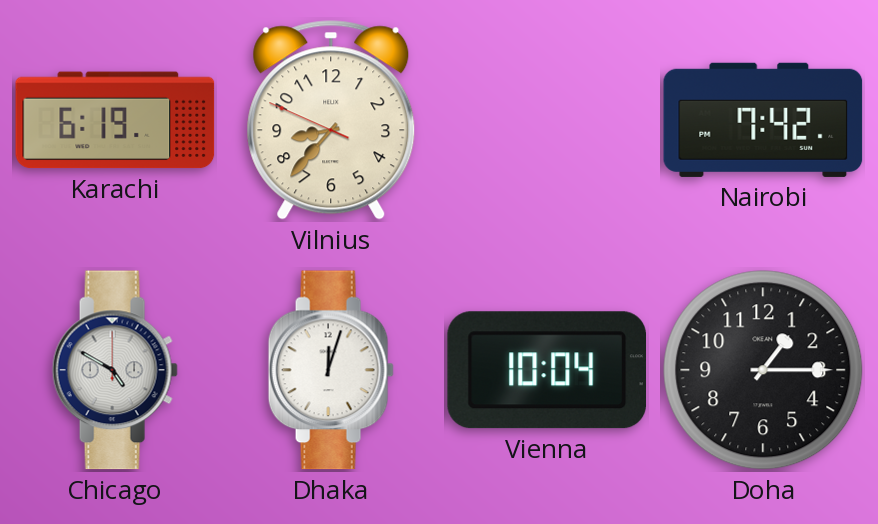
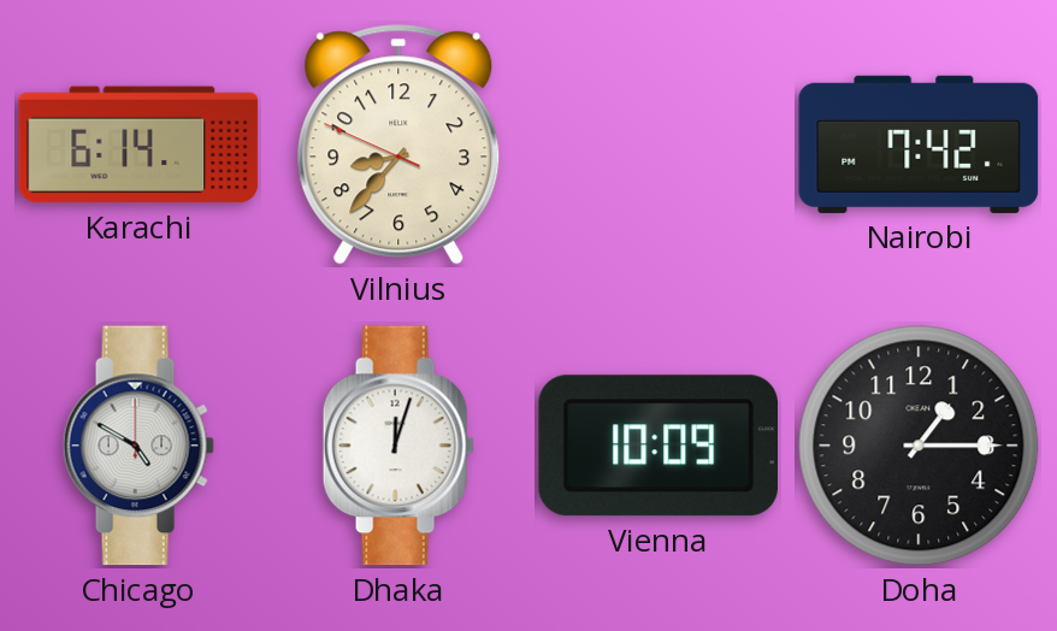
Karachi: 6:19 -> 6:14
Vienna: 10:04 -> 10:09
